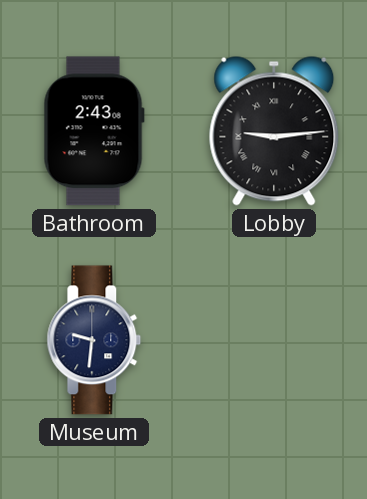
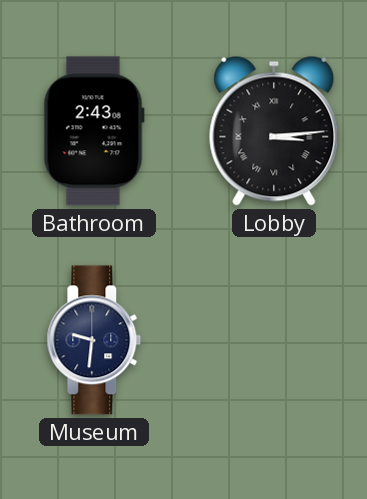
Lobby: 9:14 -> 3:14
